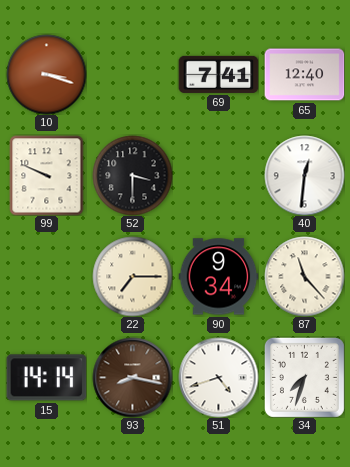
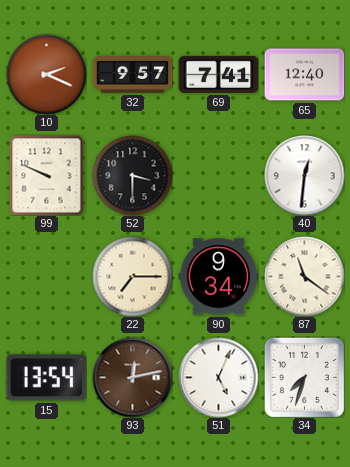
10: 3:18 -> 2:19
32: none -> 9:57
87: 11:23 -> 11:21
15: 14:14 -> 13:54
93: 8:17 -> 12:13
51: 4:42 -> 5:04
